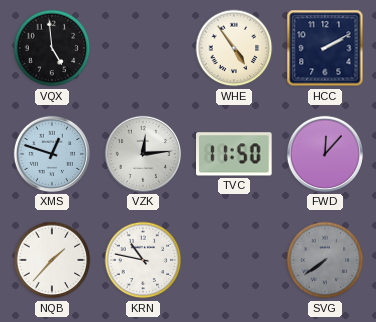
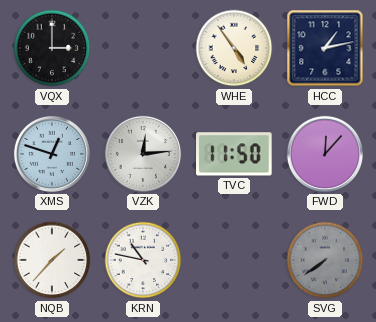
VQX: 4:59 -> 3:00
HCC: 2:10 -> 1:13
